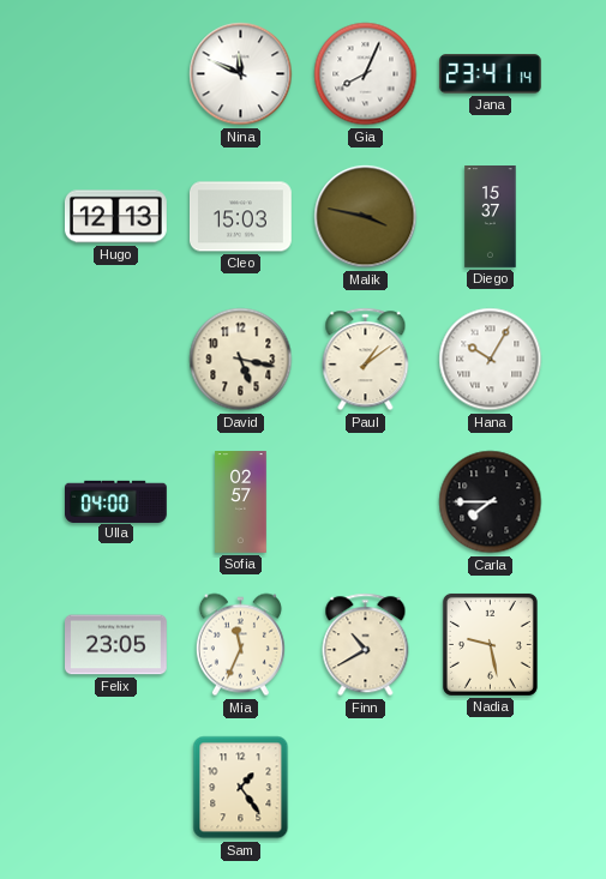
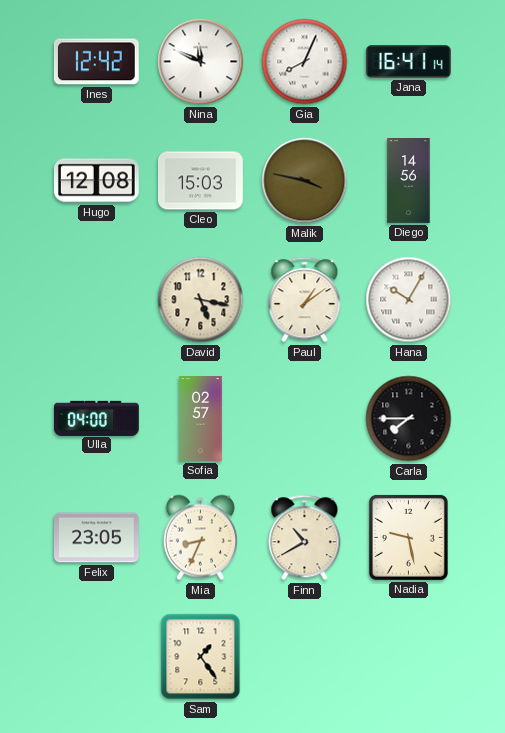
Ines: none -> 12:42
Jana: 23:41 -> 16:41
Hugo: 12:13 -> 12:08
Diego: 15:37 -> 14:56
Mia: 11:34 -> 8:34
